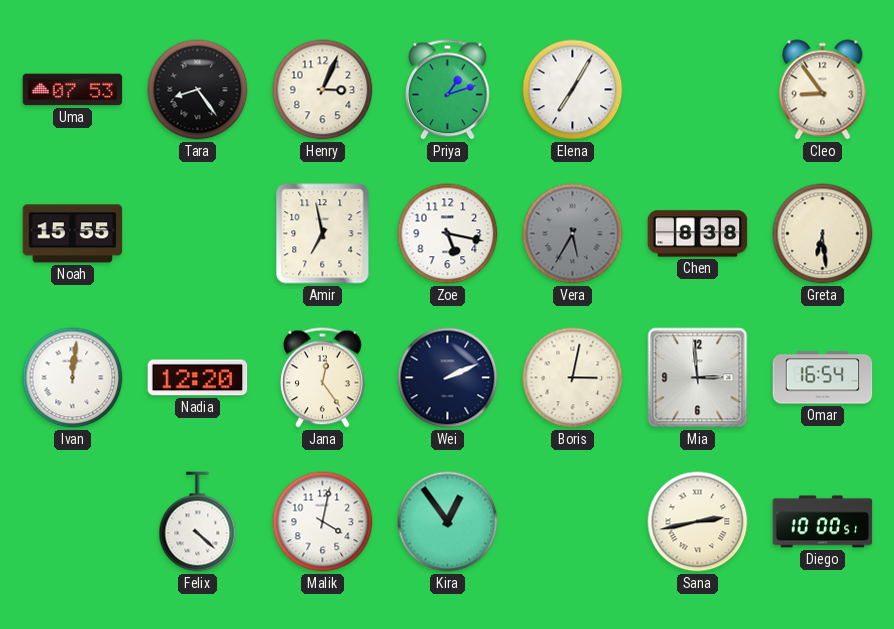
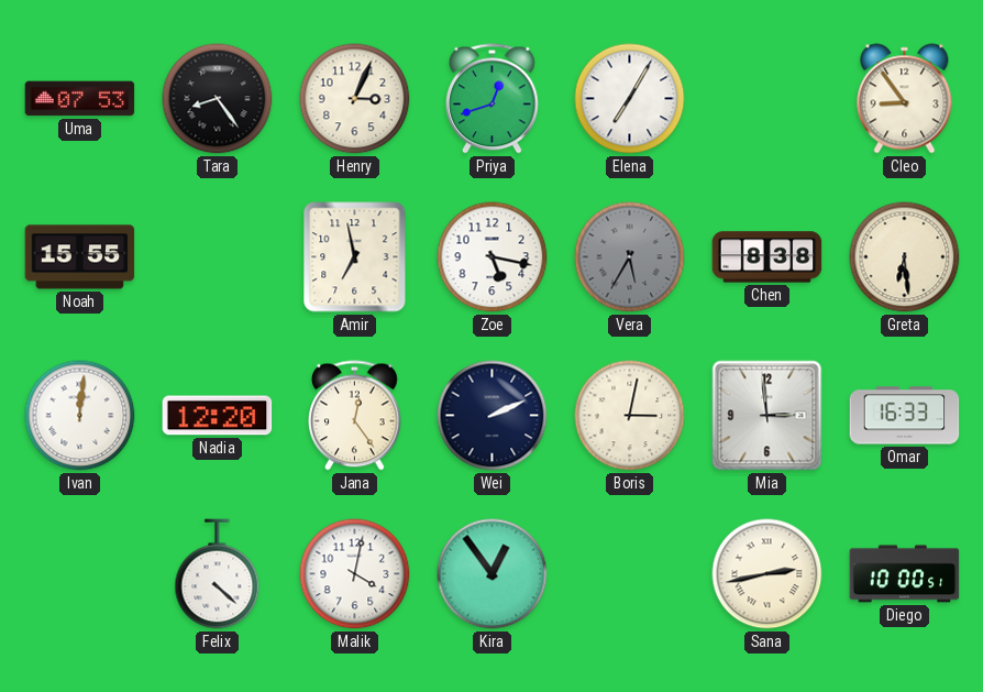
Priya: 1:12 -> 12:42
Omar: 16:54 -> 16:33
